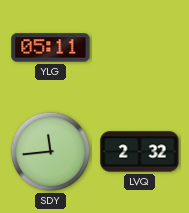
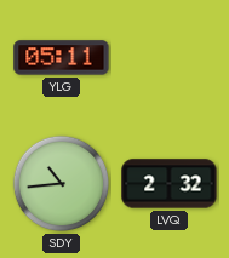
SDY: 11:44 -> 10:44
